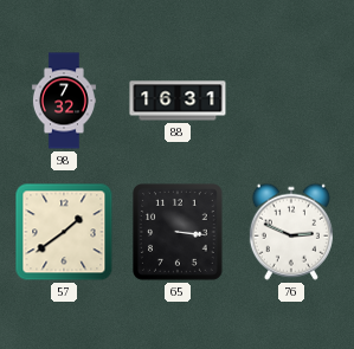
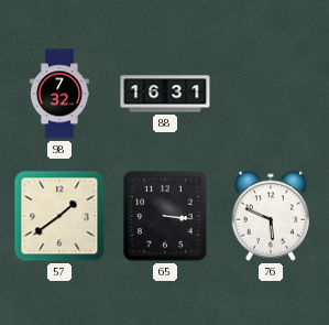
76: 2:49 -> 5:49
